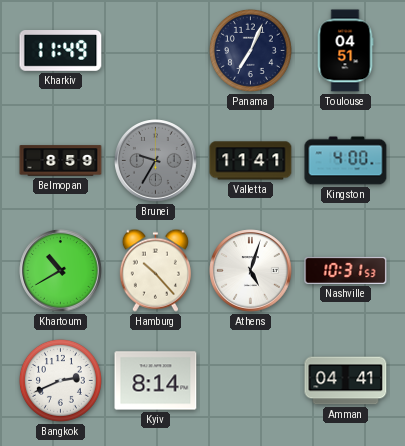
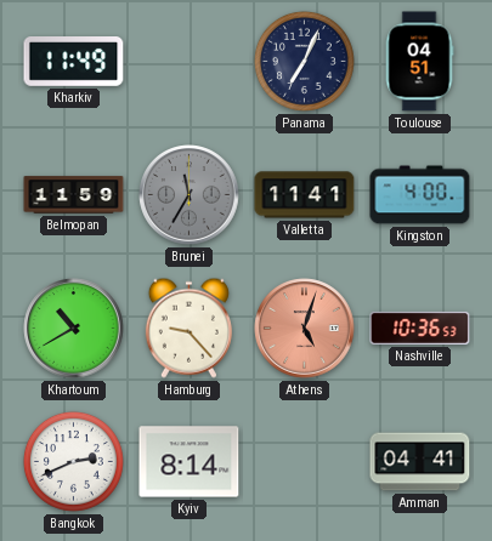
Belmopan: 8:59 -> 11:59
Brunei: 9:35 -> 11:35
Hamburg: 10:23 -> 9:23
Athens dial: white -> salmon
Nashville: 10:31 -> 10:36
